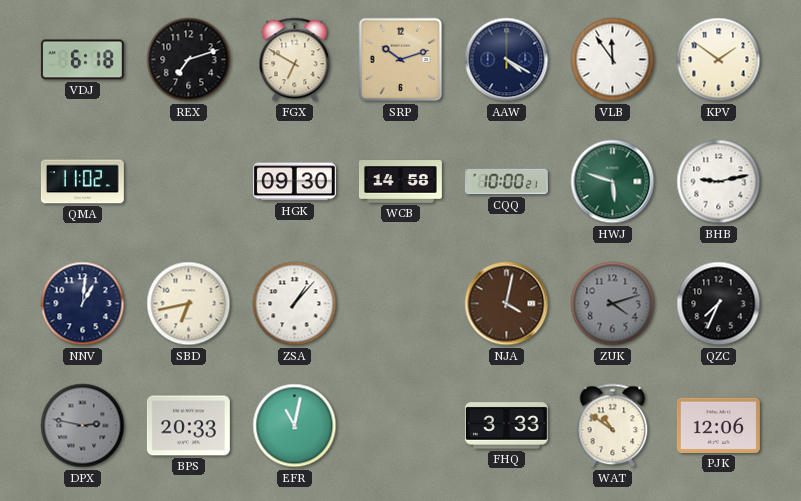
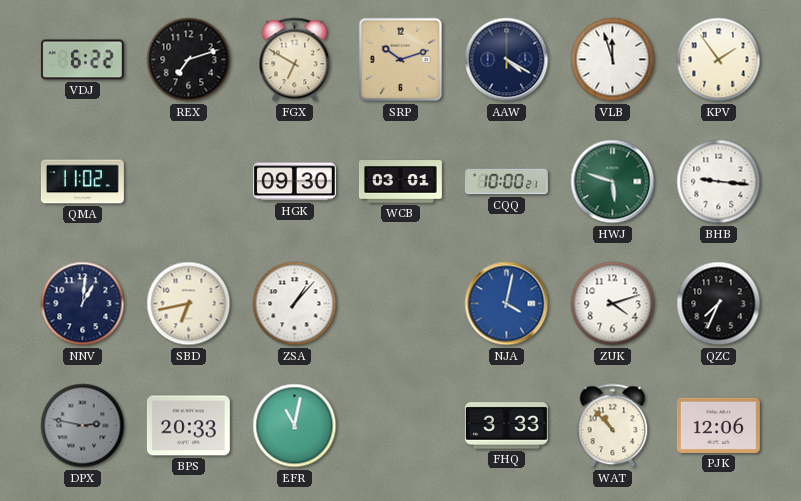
VDJ: 6:18 -> 6:22
VLB: 11:54 -> 11:57
KPV: 1:51 -> 1:54
WCB: 14:58 -> 03:01
BHB: 9:13 -> 9:16
NJA dial: brown -> blue
ZUK dial: grey -> white
WAT: 10:51 -> 10:53
